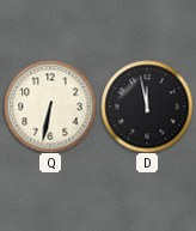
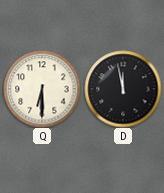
Q: 6:32 -> 6:30
